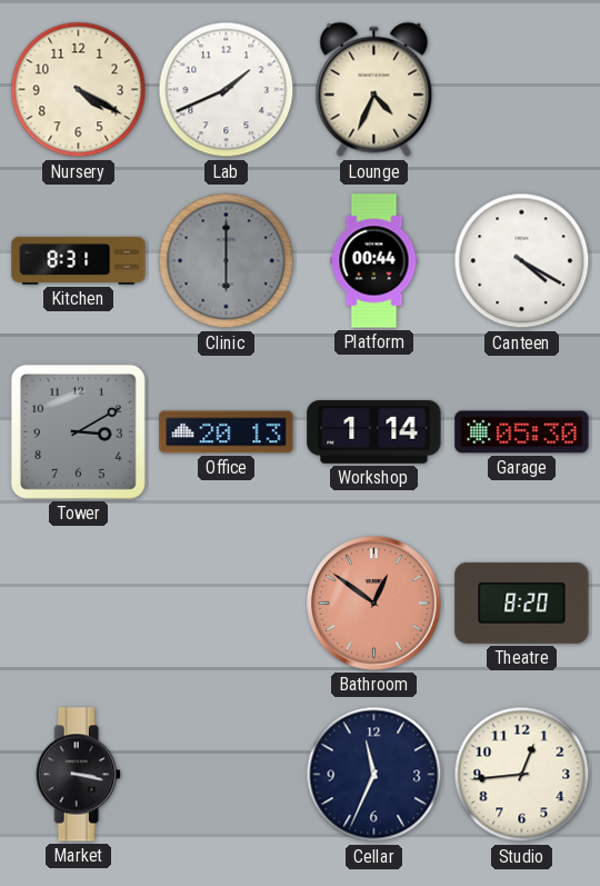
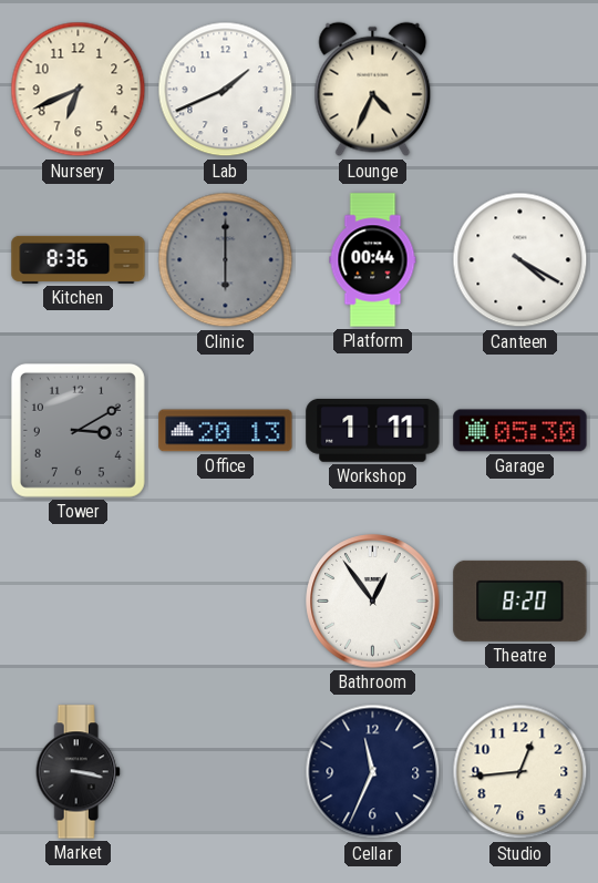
Nursery: 4:20 -> 6:41
Kitchen: 8:31 -> 8:36
Workshop: 1:14 -> 1:11
Bathroom: 12:51 -> 12:54
Bathroom dial: salmon -> white
